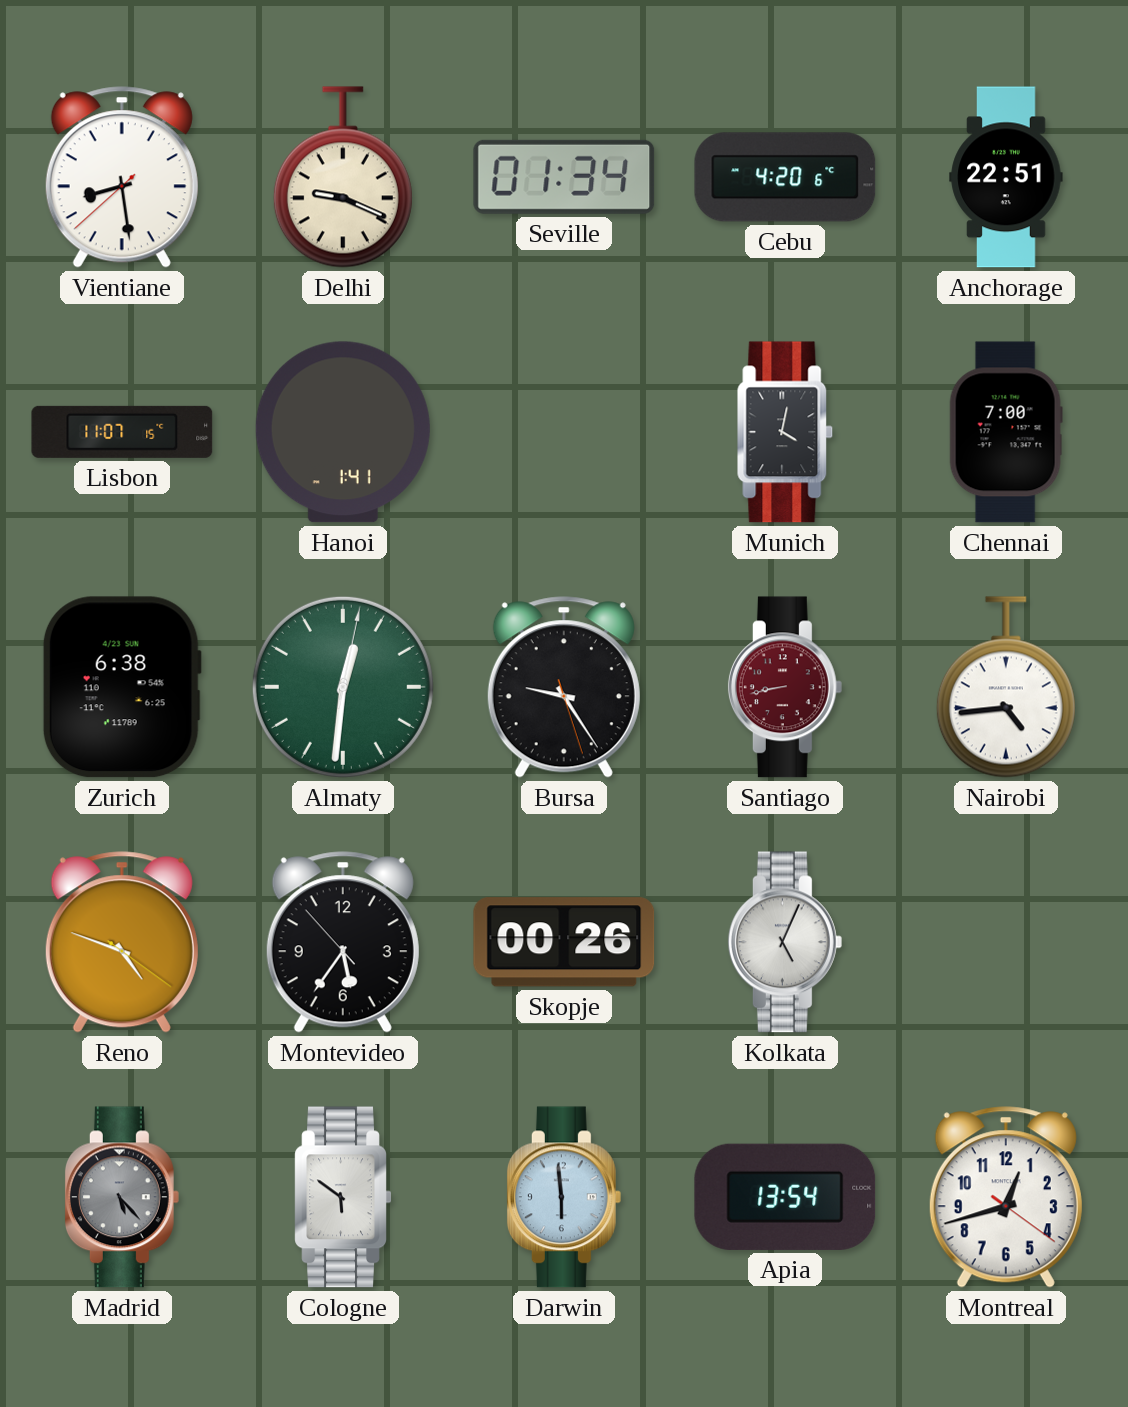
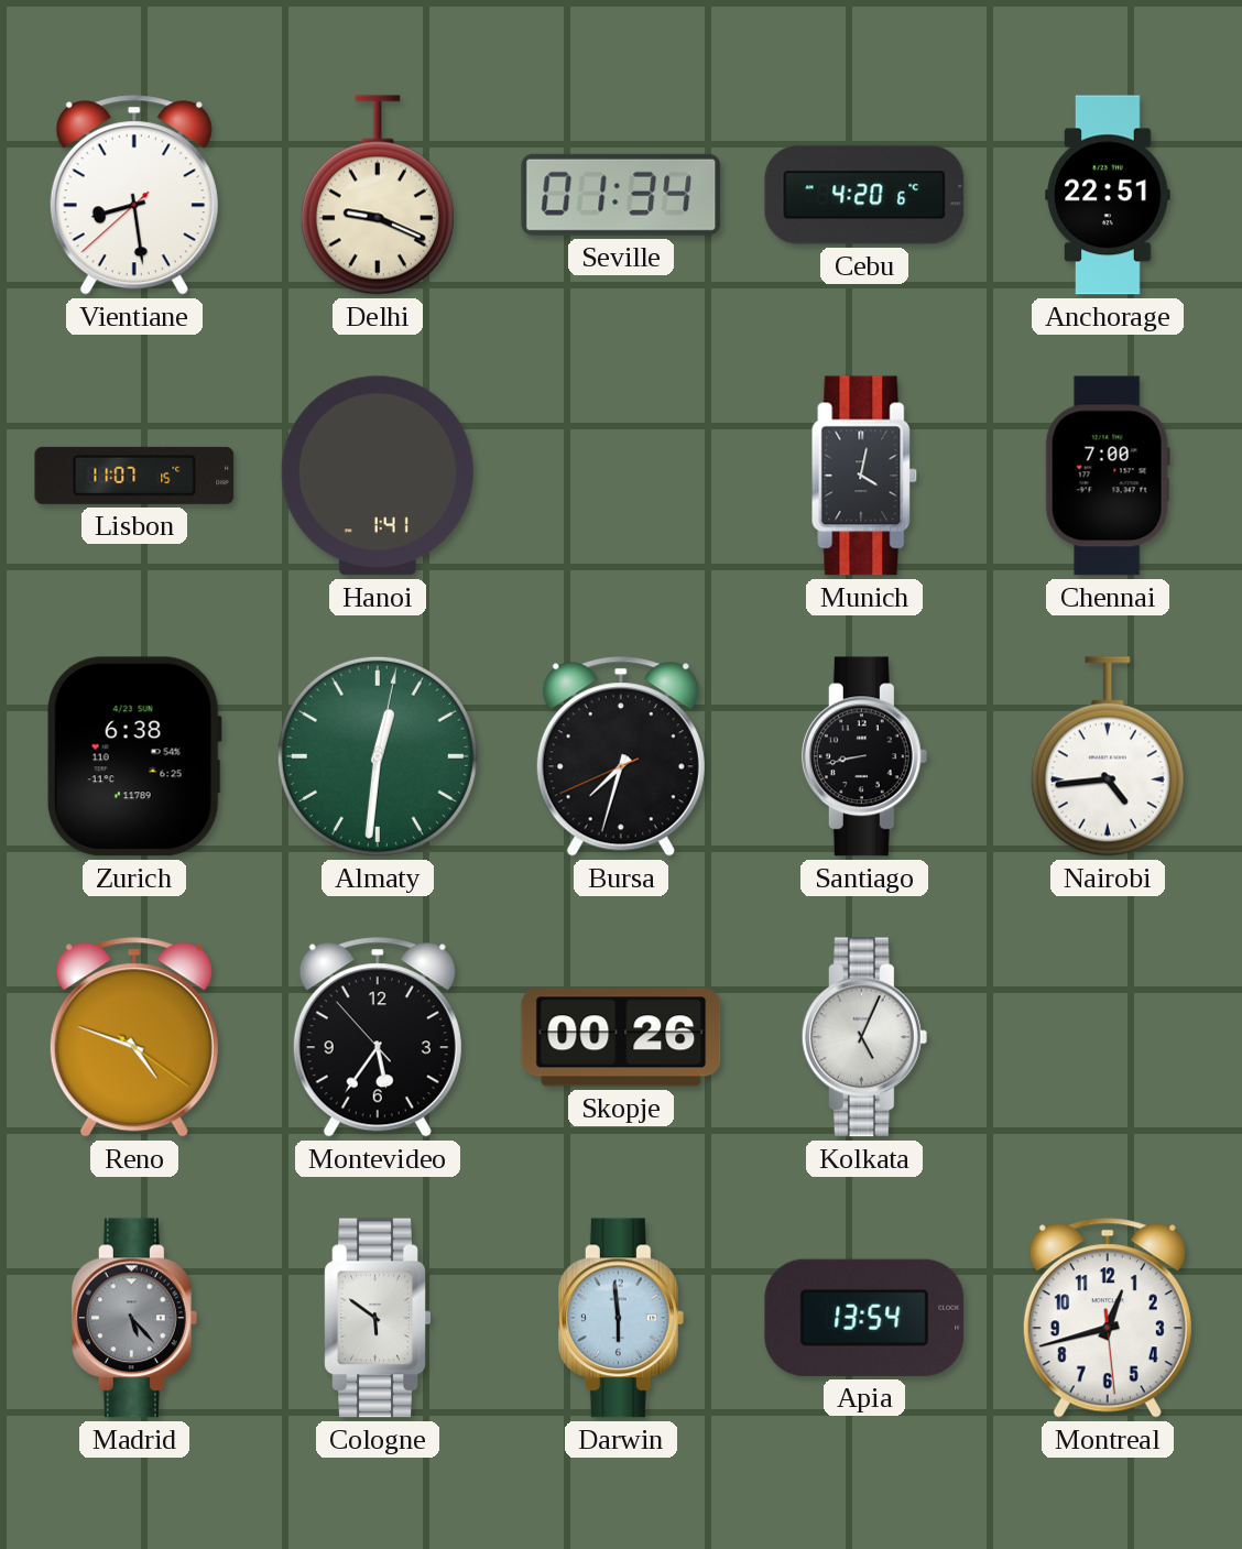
Bursa: 9:24 -> 7:32
Santiago dial: burgundy -> black
Montreal: 12:42:21 -> 12:42:29
